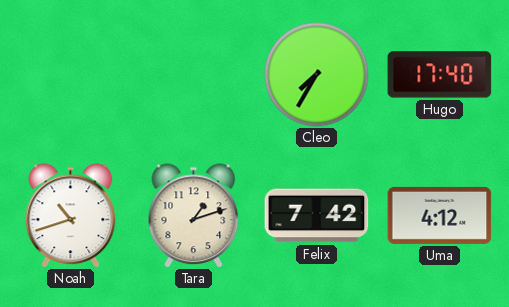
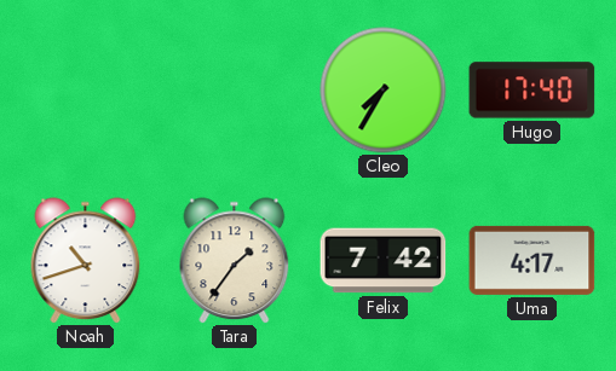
Tara: 1:12 -> 1:36
Uma: 4:12 -> 4:17
